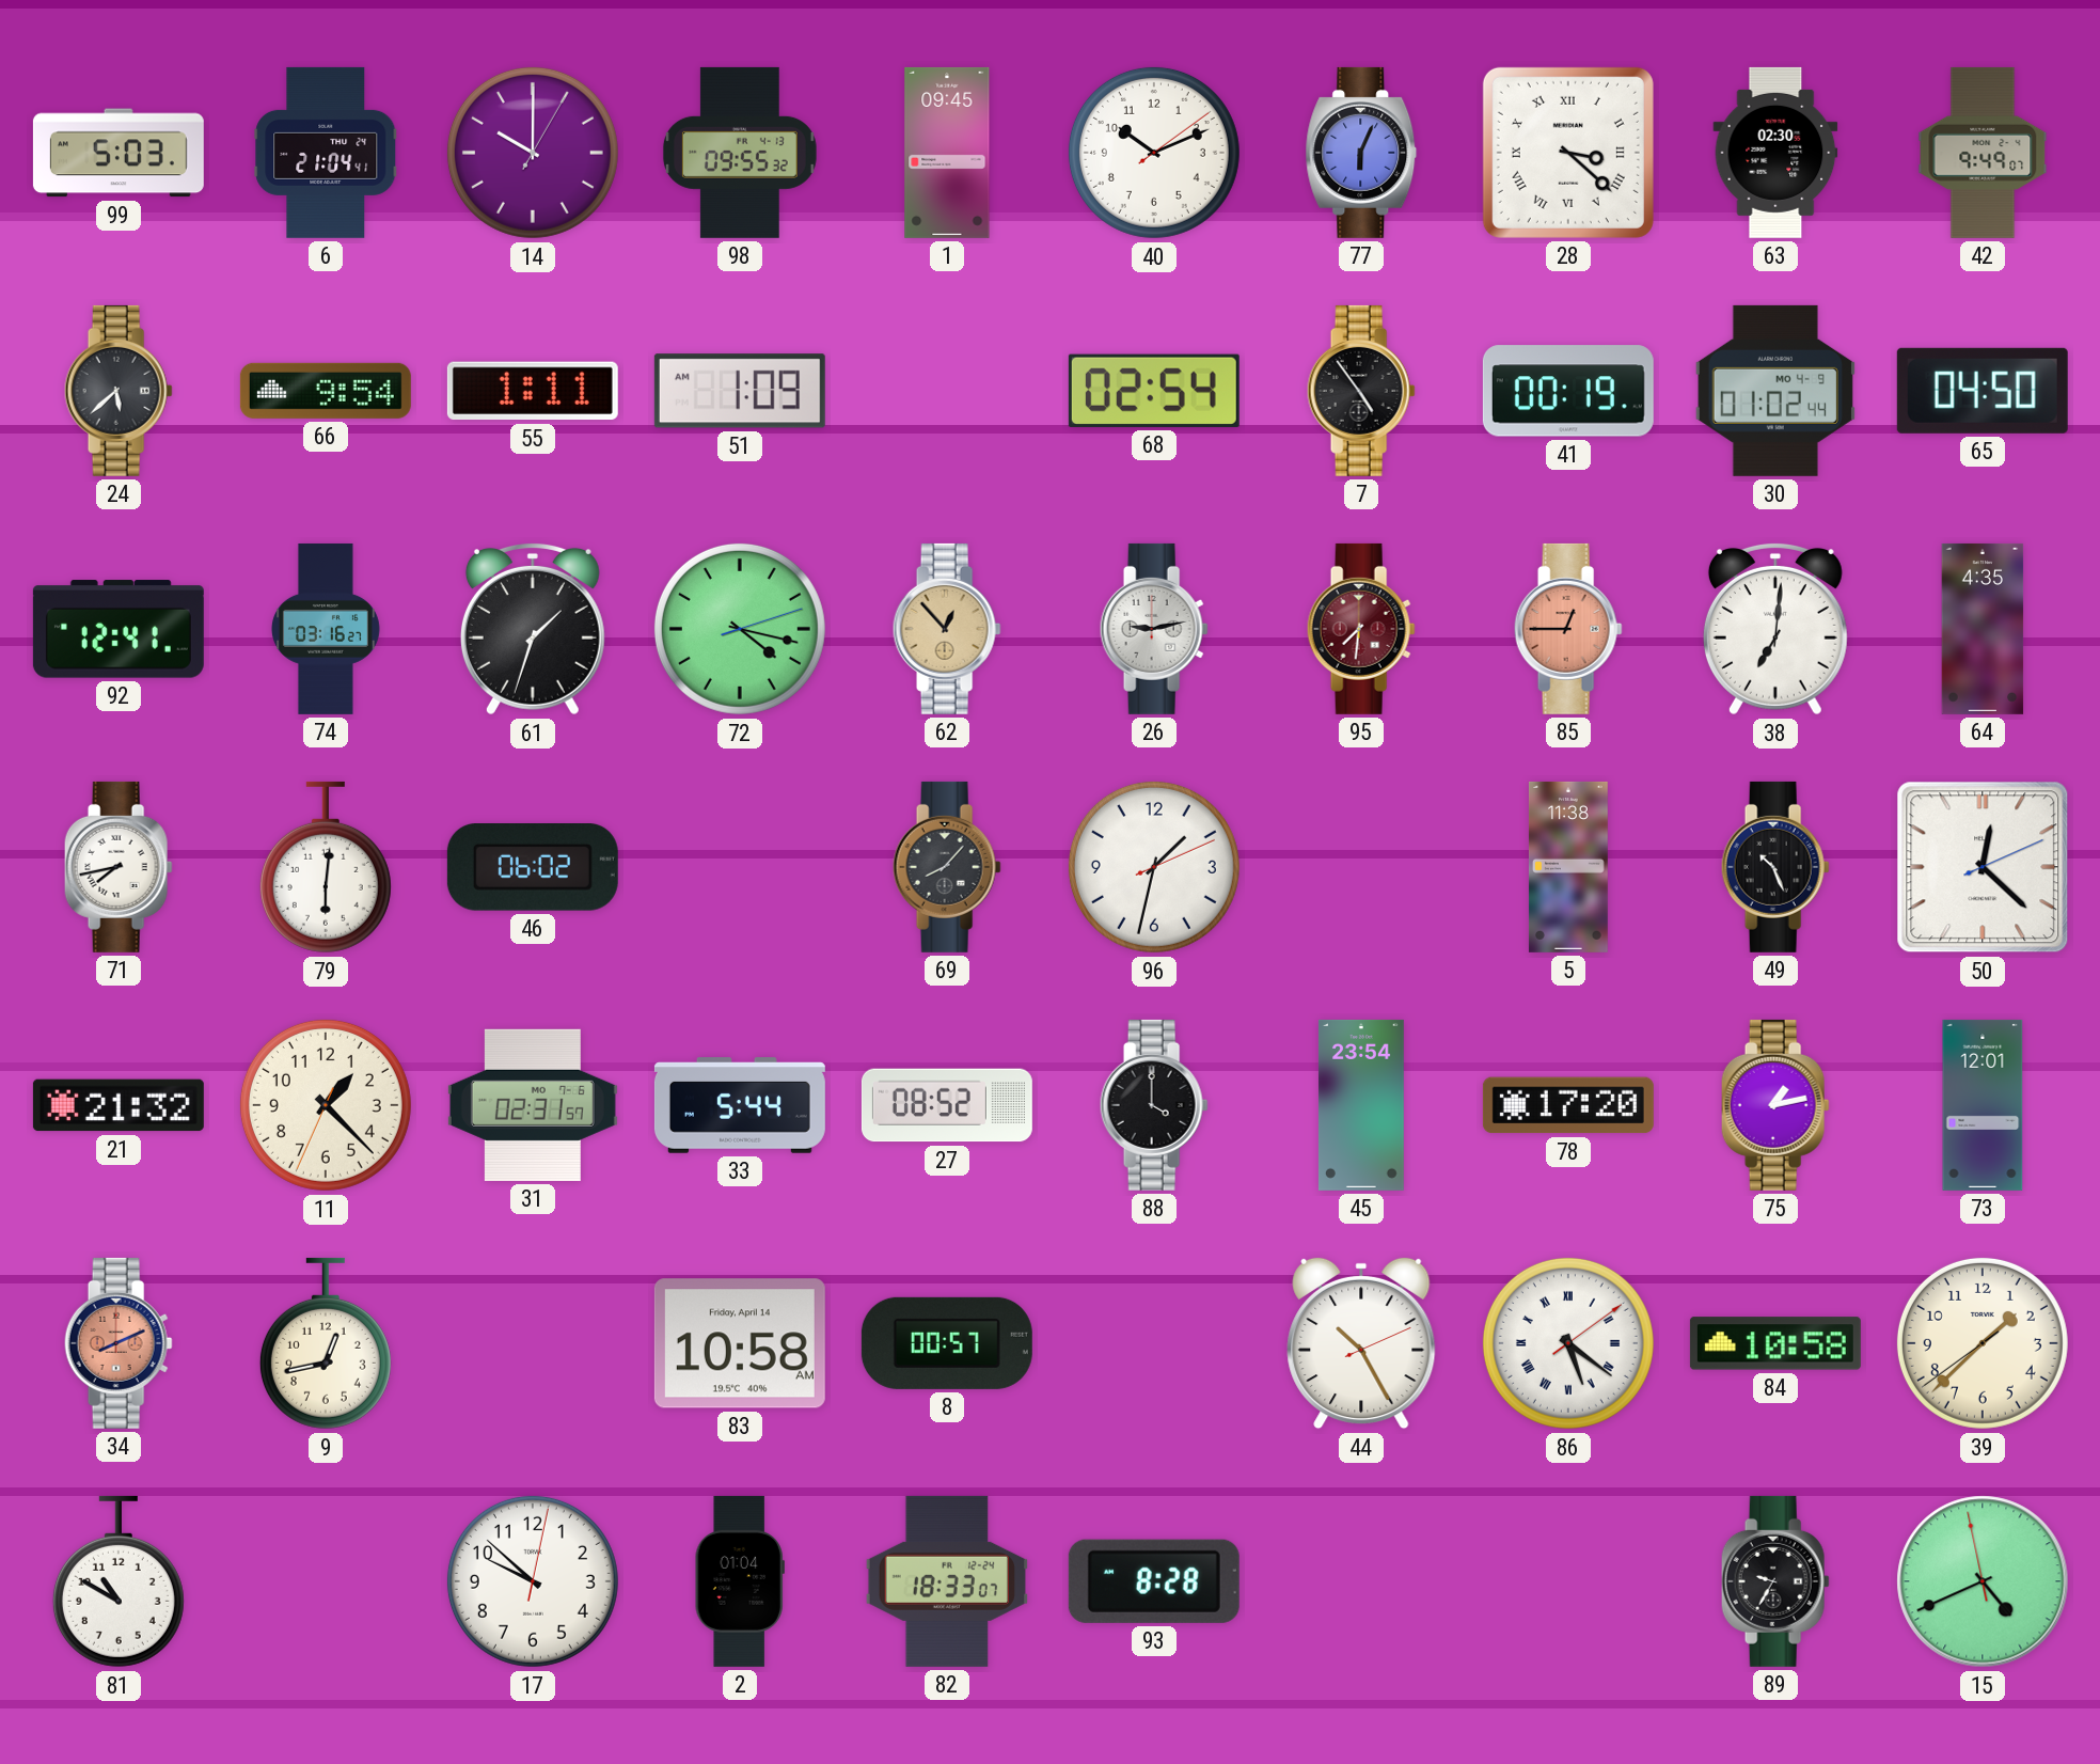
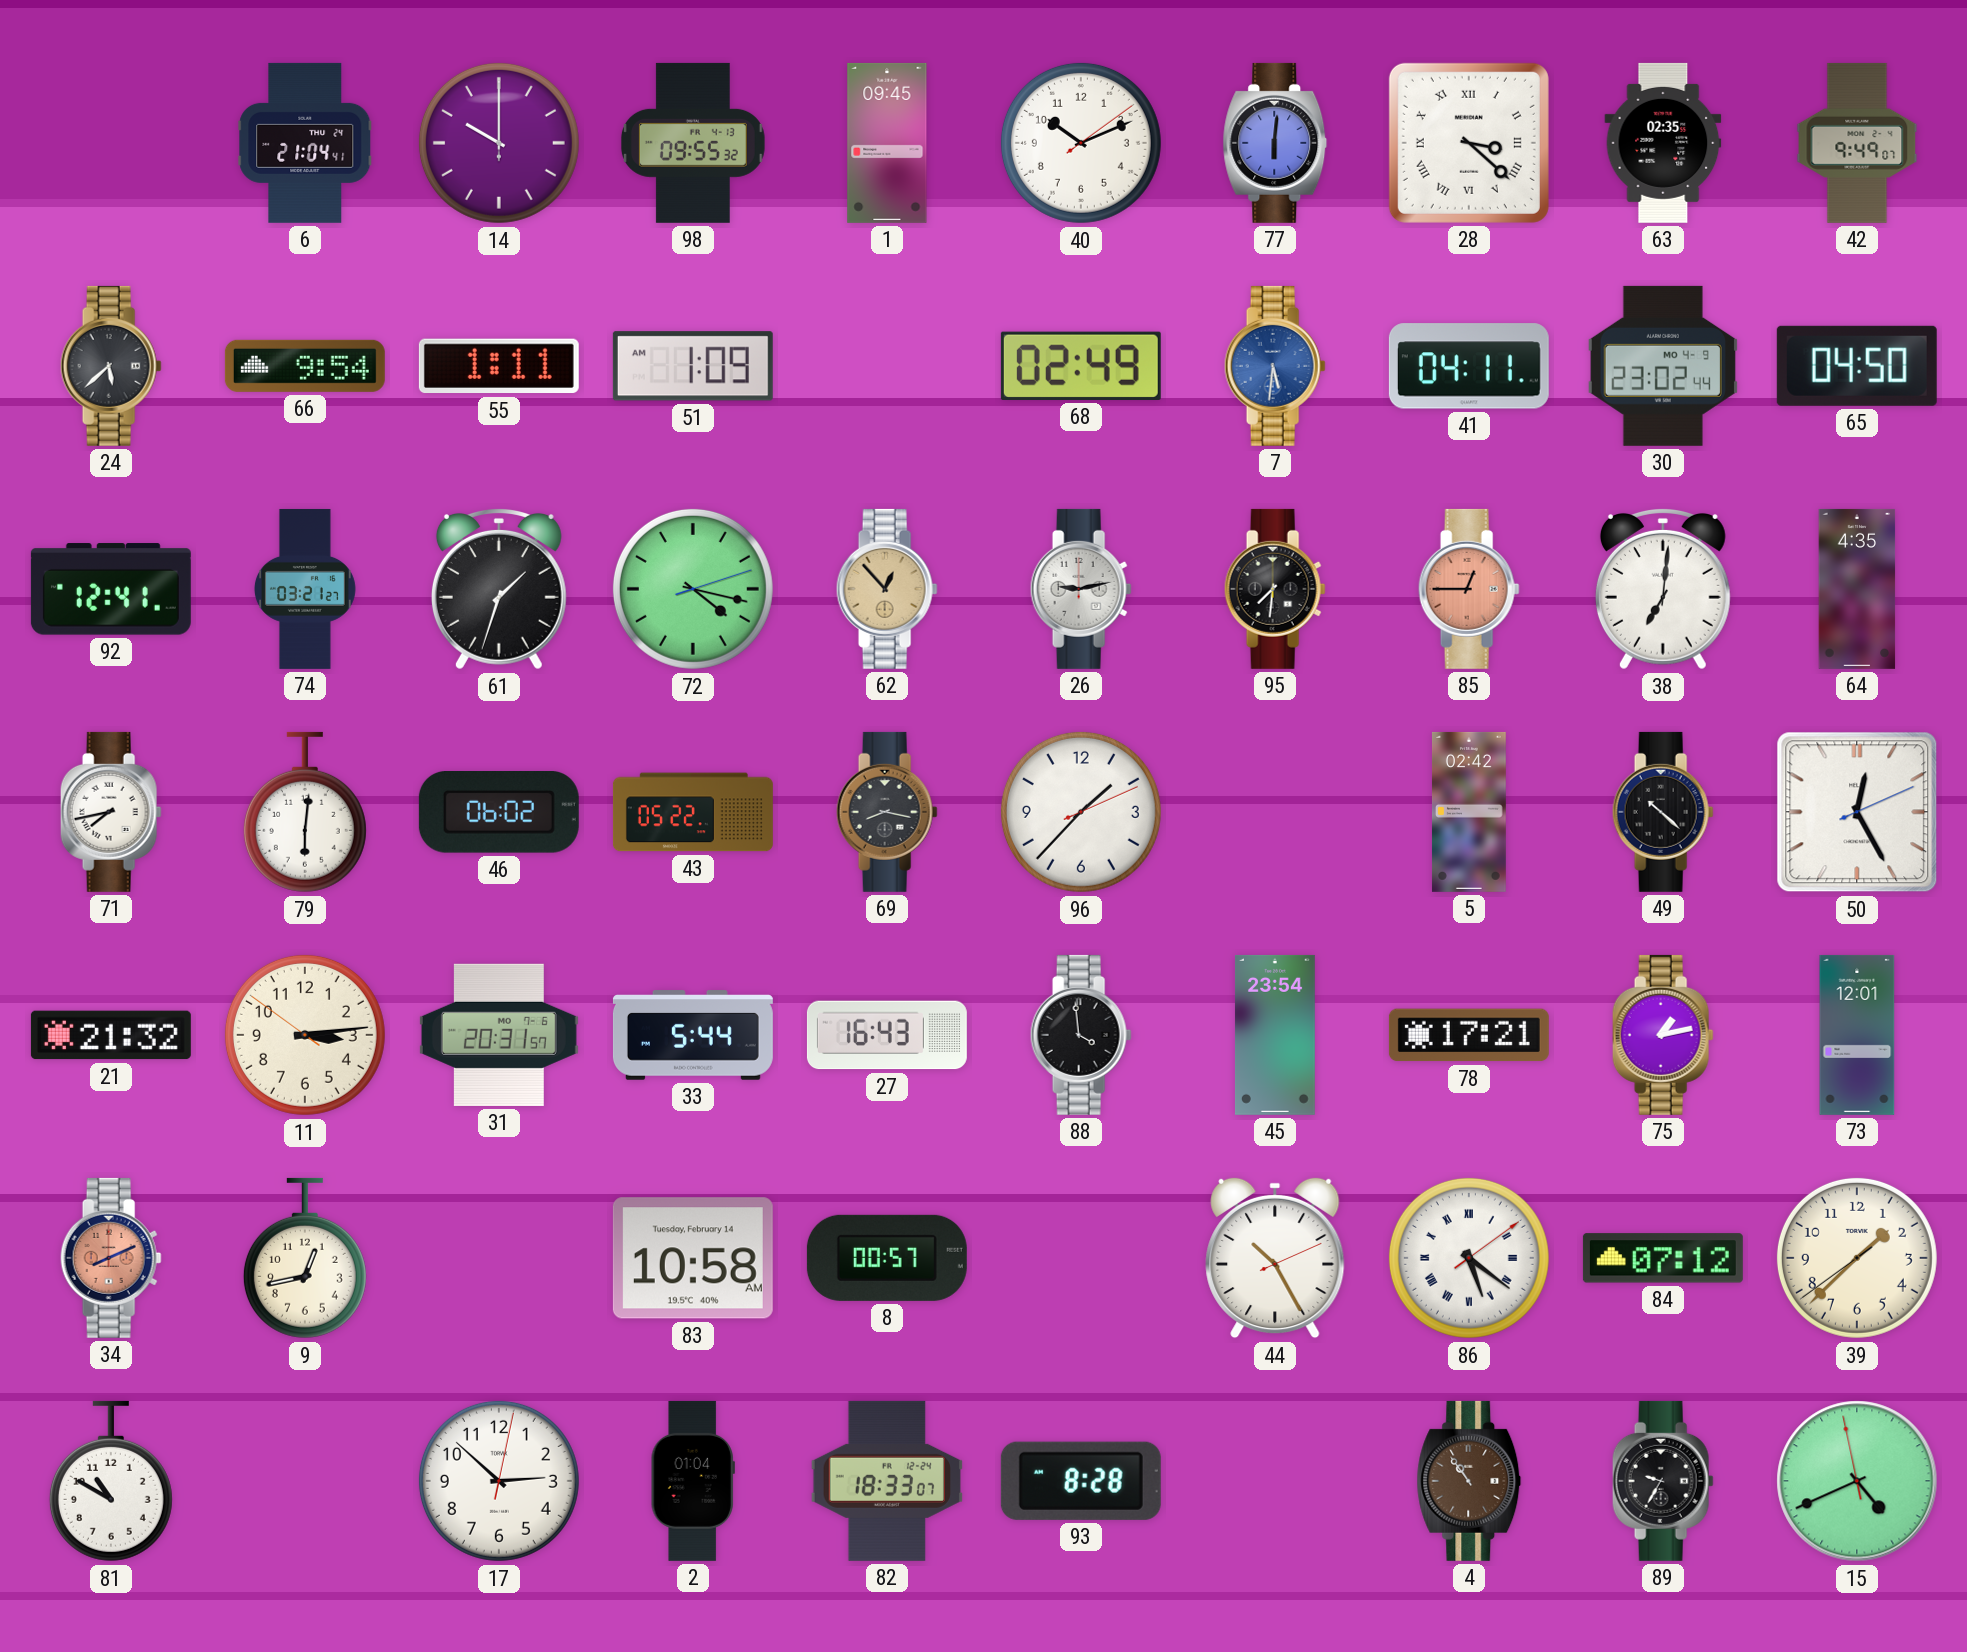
99: 5:03 -> none
14: 10:00:05 -> 10:00:00
77: 6:04 -> 6:01
63: 02:30 -> 02:35
68: 02:54 -> 02:49
7: 4:54 -> 5:31
7 dial: black -> blue
41: 00:19 -> 04:11
30: 01:02 -> 23:02
74: 03:16 -> 03:21
95 dial: burgundy -> black
43: none -> 05:22
69: 8:07 -> 8:17
96: 1:32 -> 1:37
5: 11:38 -> 02:42
49: 10:26 -> 10:22
50: 12:22 -> 12:25
11: 1:22 -> 3:13
31: 02:31 -> 20:31
27: 08:52 -> 16:43
88: 4:00 -> 3:59
78: 17:20 -> 17:21
83 date: Friday, April 14 -> Tuesday, February 14
84: 10:58 -> 07:12
17: 9:52 -> 2:52
4: none -> 10:54
